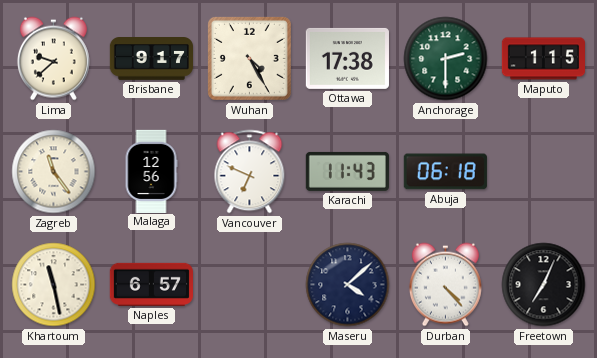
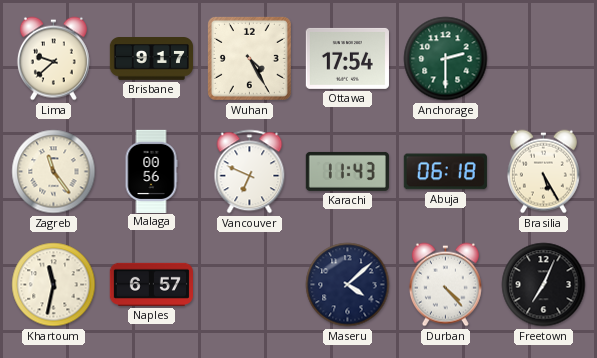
Ottawa: 17:38 -> 17:54
Maputo: 1:15 -> none
Malaga: 12:56 -> 00:56
Brasilia: none -> 5:25
Khartoum: 11:28 -> 11:32
